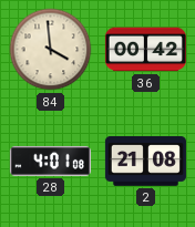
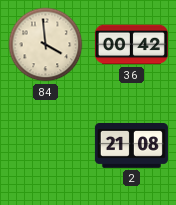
28: 4:01 -> none
